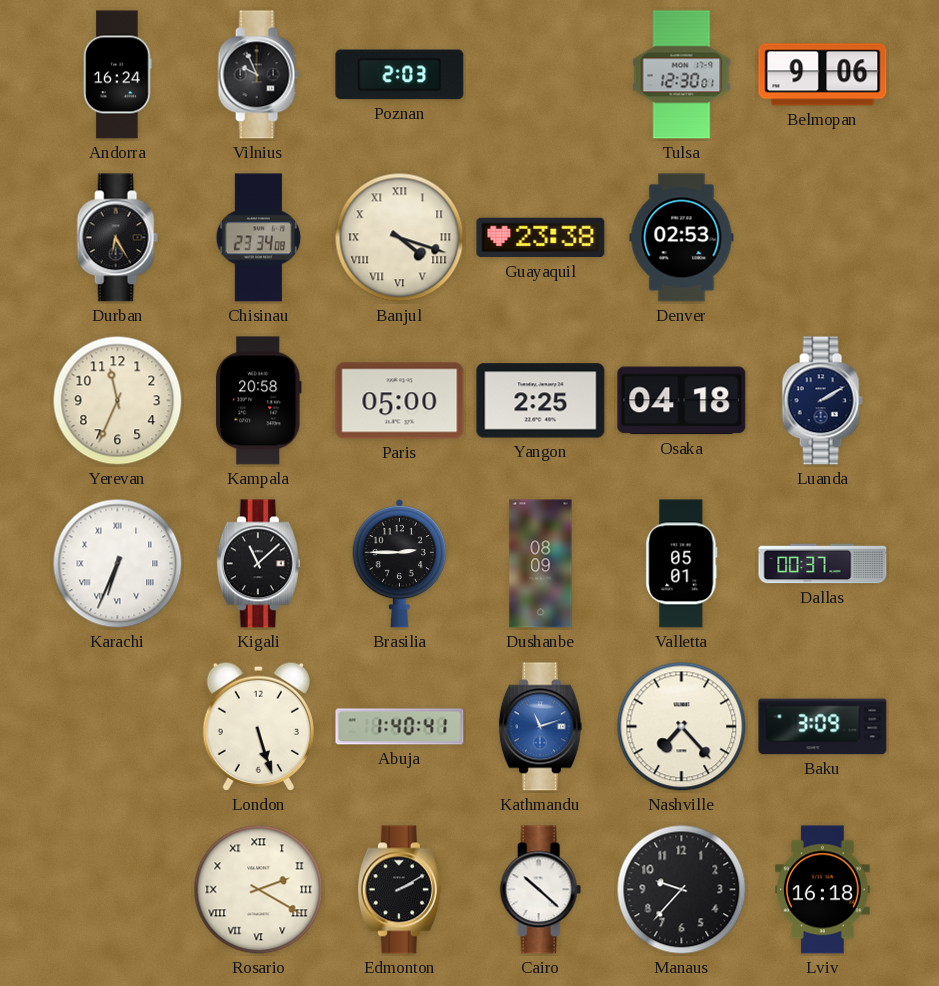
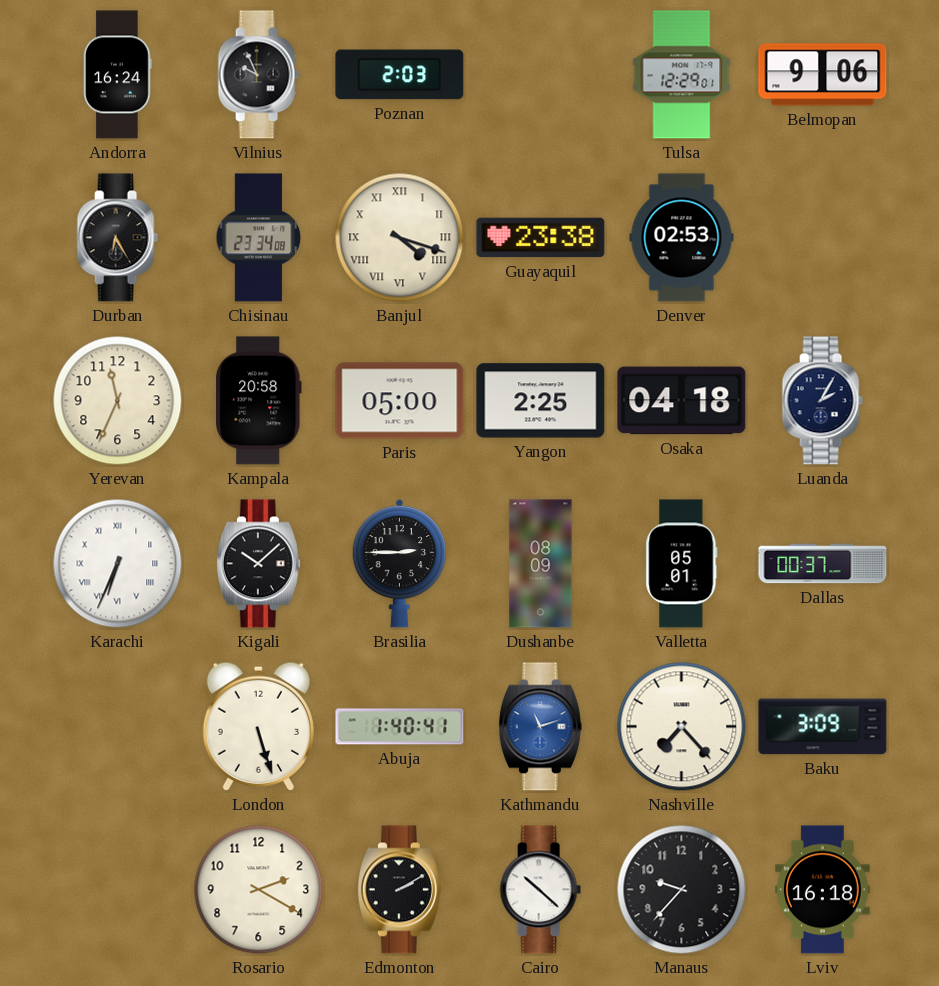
Tulsa: 12:30 -> 12:29
Luanda: 2:10 -> 2:05
Kigali: 11:08 -> 10:08
Rosario numerals: Roman -> Arabic
